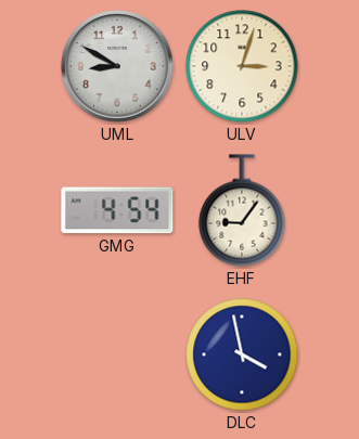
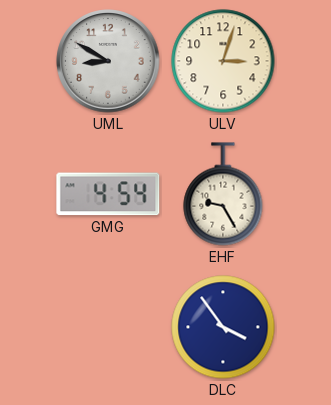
EHF: 9:06 -> 9:25
DLC: 3:58 -> 3:54
